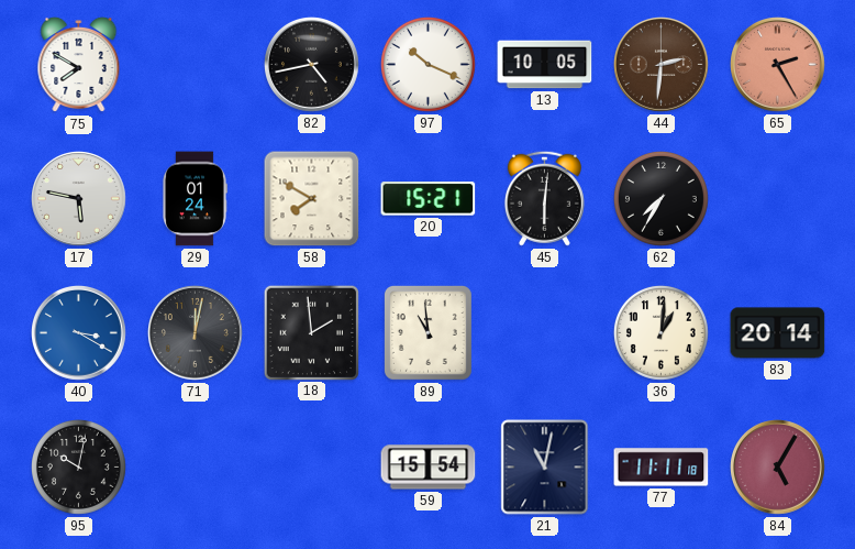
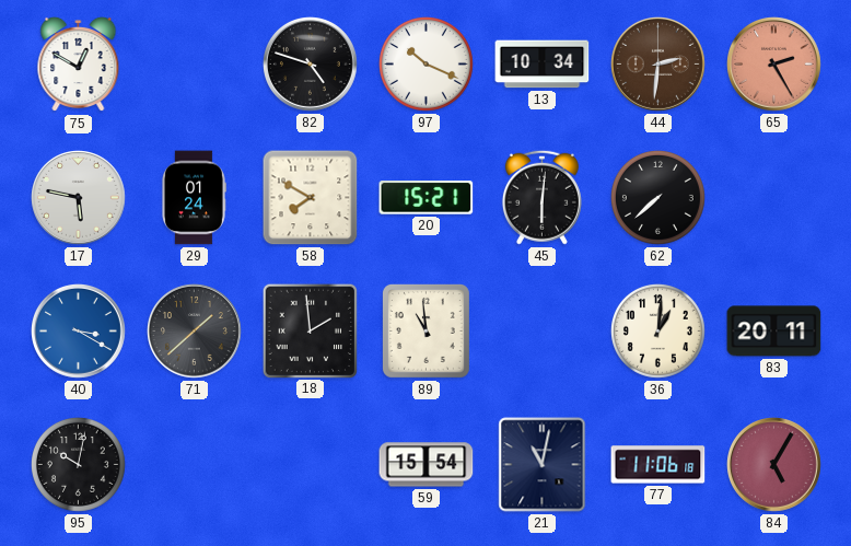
75: 7:50 -> 12:50
82: 4:43 -> 4:48
13: 10:05 -> 10:34
62: 7:35 -> 7:38
71: 12:02 -> 1:38
83: 20:14 -> 20:11
77: 11:11 -> 11:06
